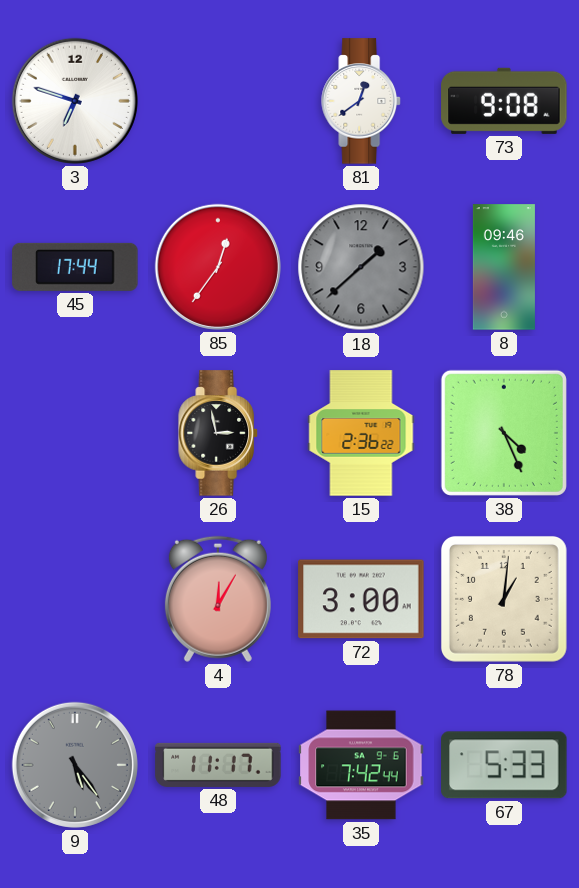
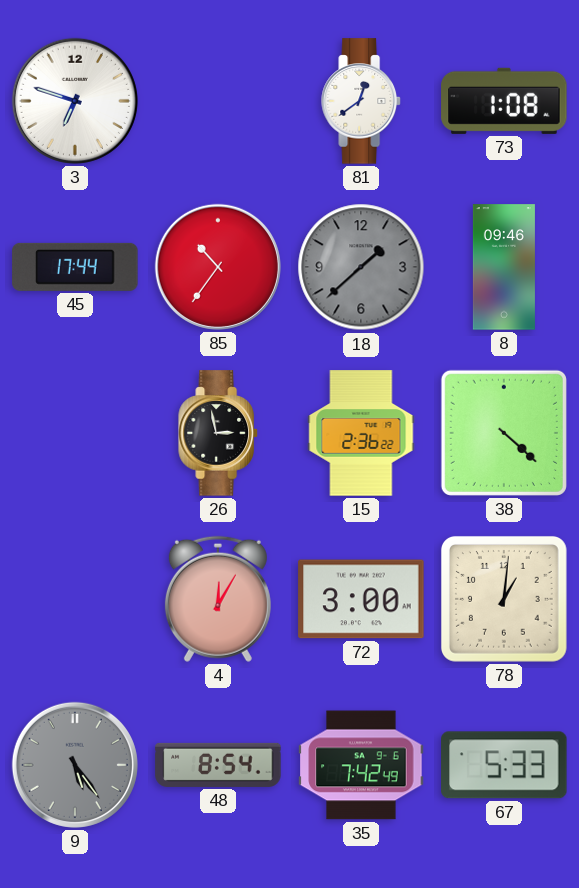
73: 9:08 -> 1:08
85: 12:36 -> 10:36
38: 4:26 -> 4:22
48: 11:17 -> 8:54
35: 7:42:44 -> 7:42:49
